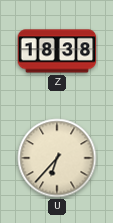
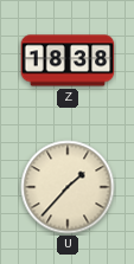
U: 6:37 -> 1:37
